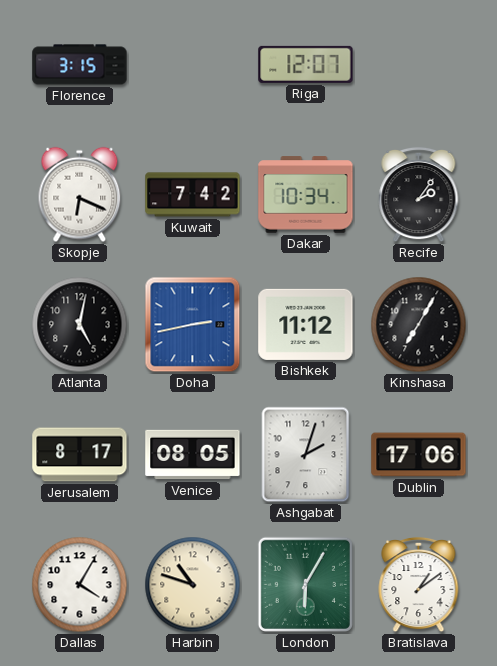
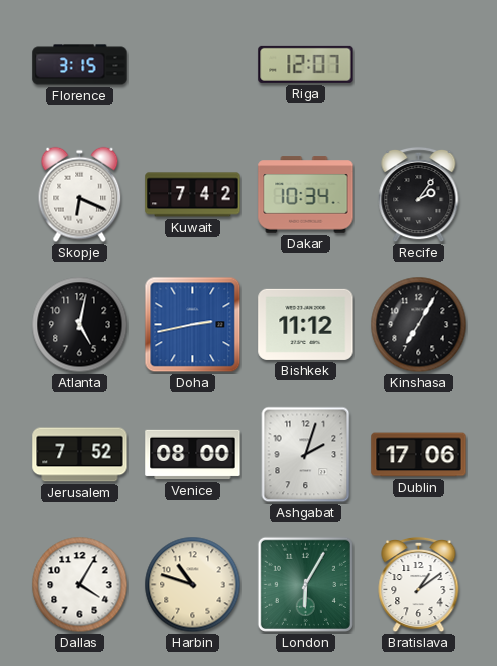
Jerusalem: 8:17 -> 7:52
Venice: 08:05 -> 08:00
